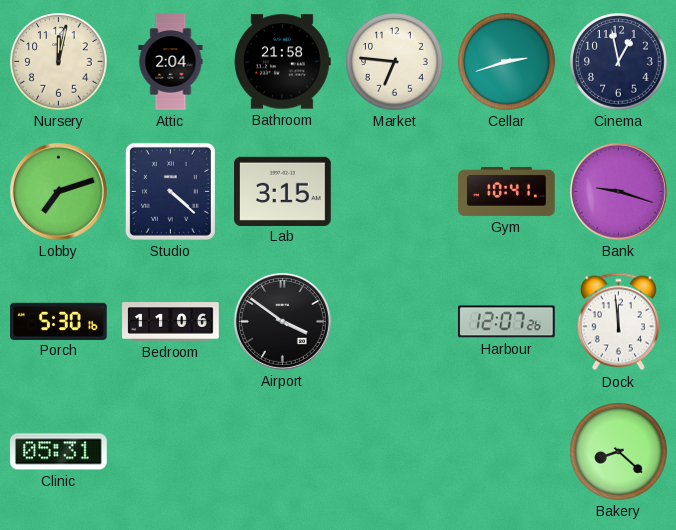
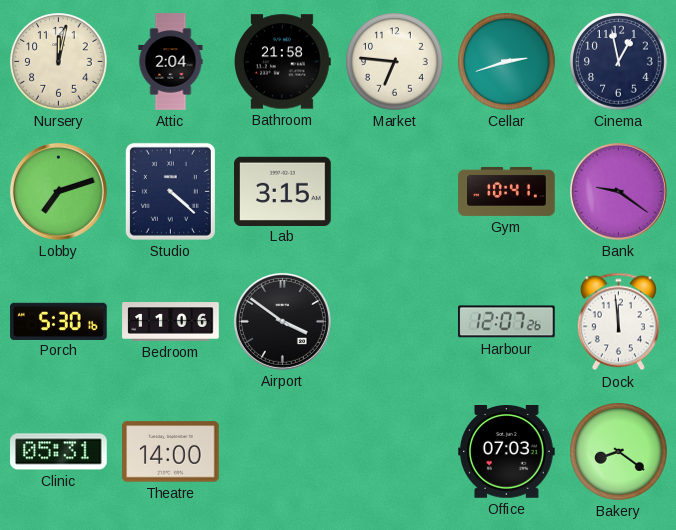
Bank: 9:18 -> 9:21
Theatre: none -> 14:00
Office: none -> 07:03
Bakery: 8:22 -> 8:21
